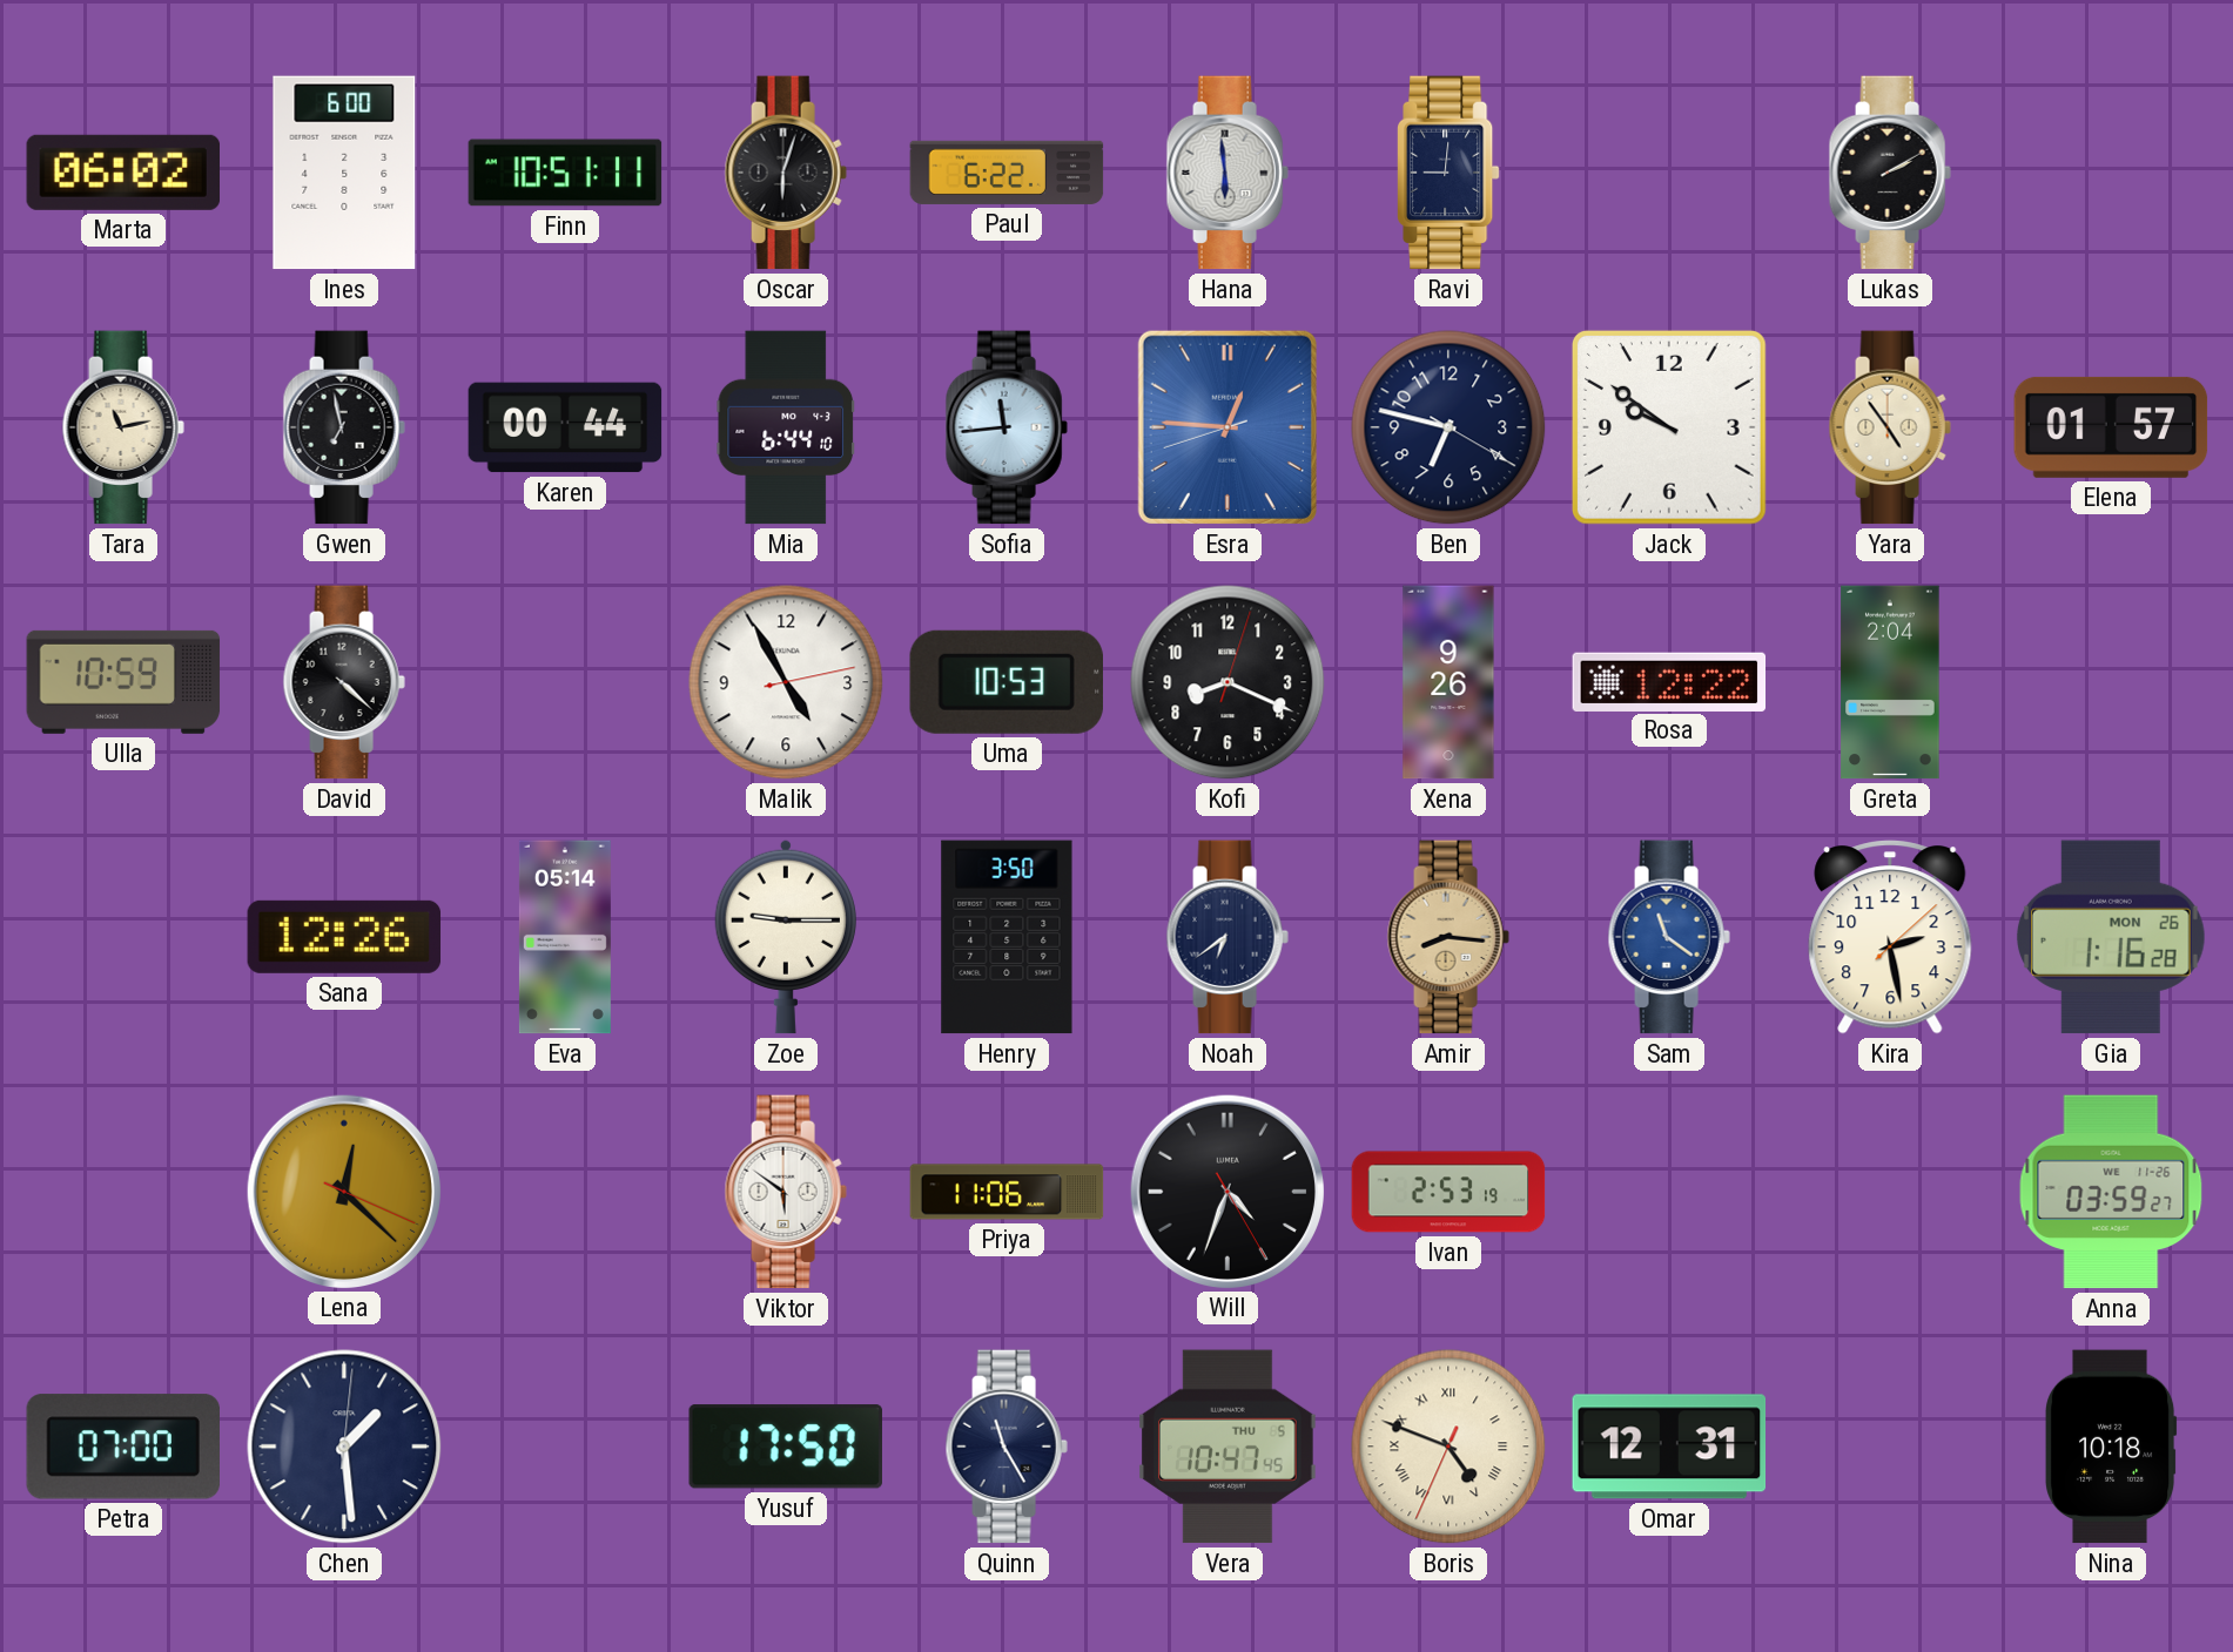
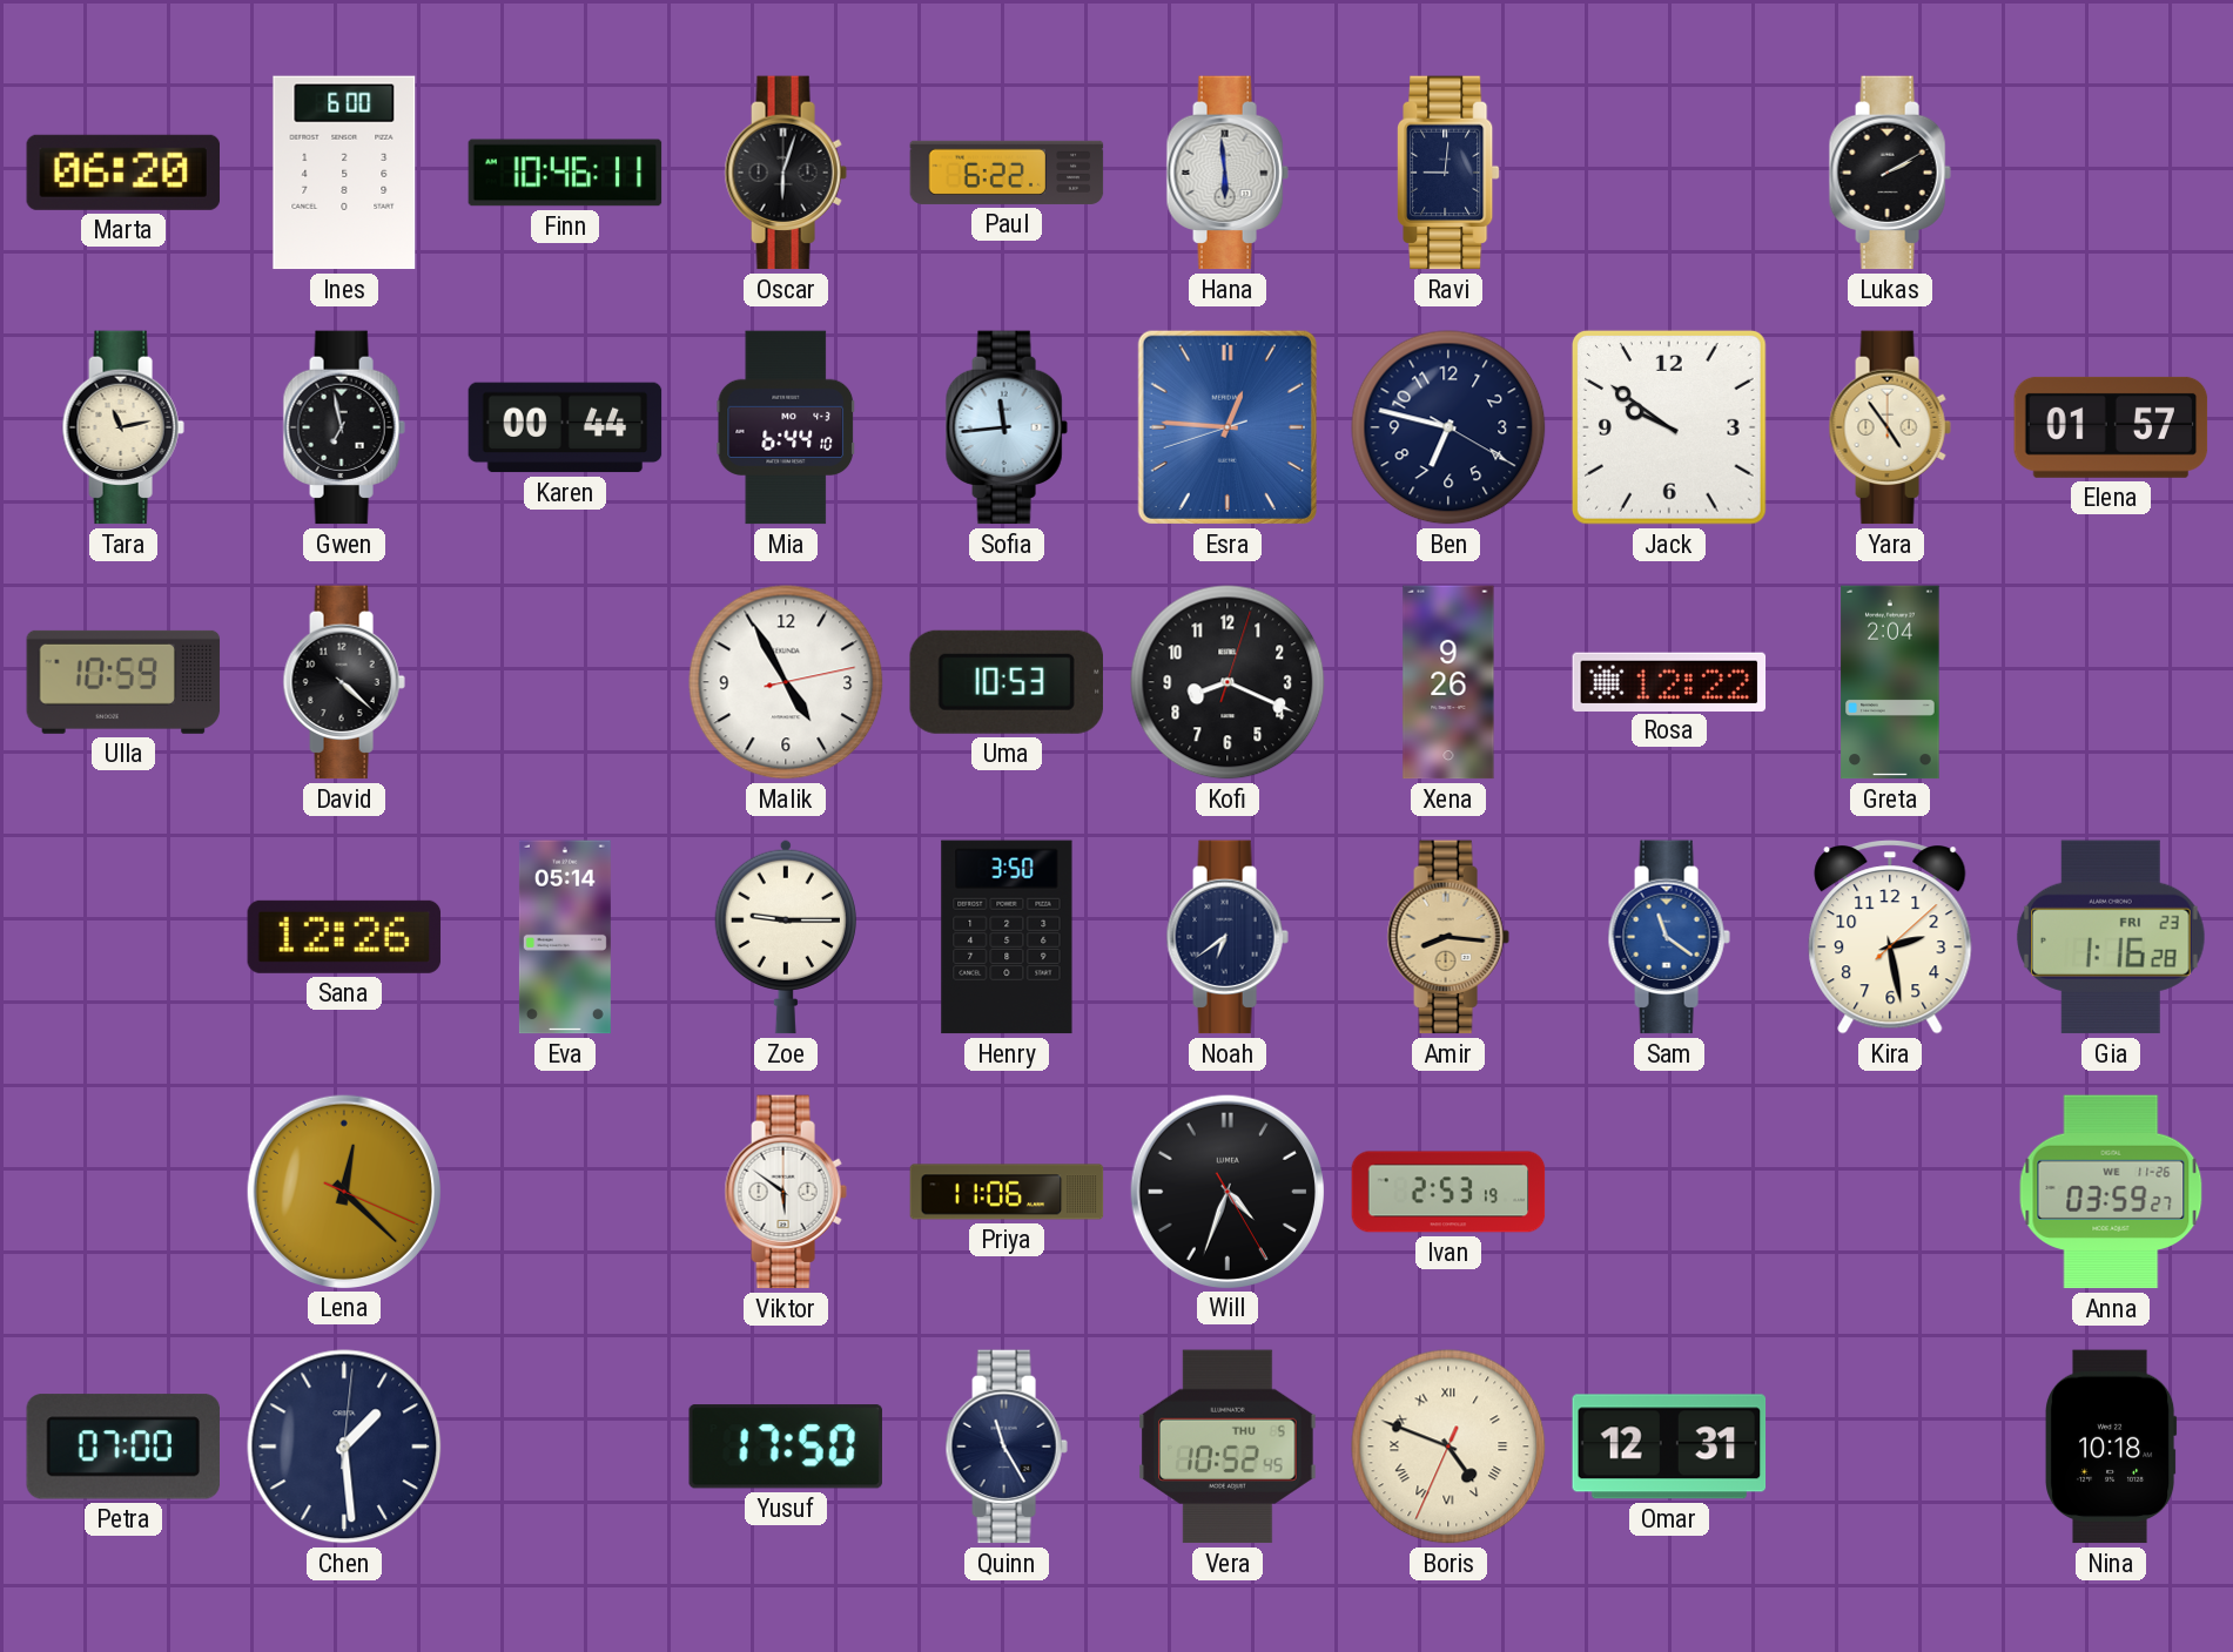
Marta: 06:02 -> 06:20
Finn: 10:51 -> 10:46
Gia date: MON 26 -> FRI 23
Vera: 10:47 -> 10:52
